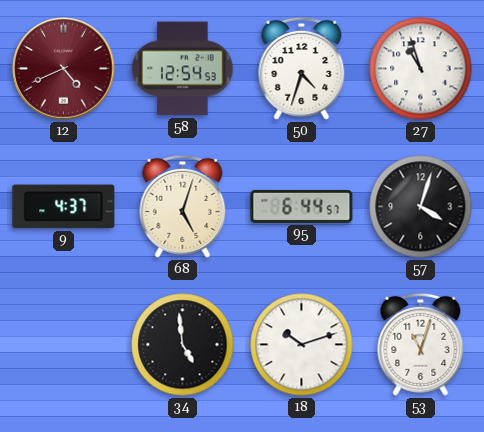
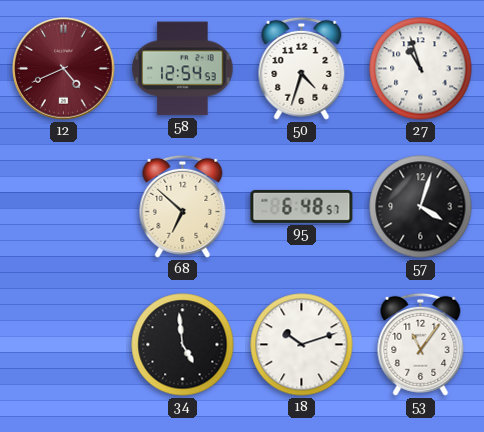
9: 4:37 -> none
68: 5:03 -> 6:52
95: 6:44 -> 6:48
53: 11:03 -> 11:06
